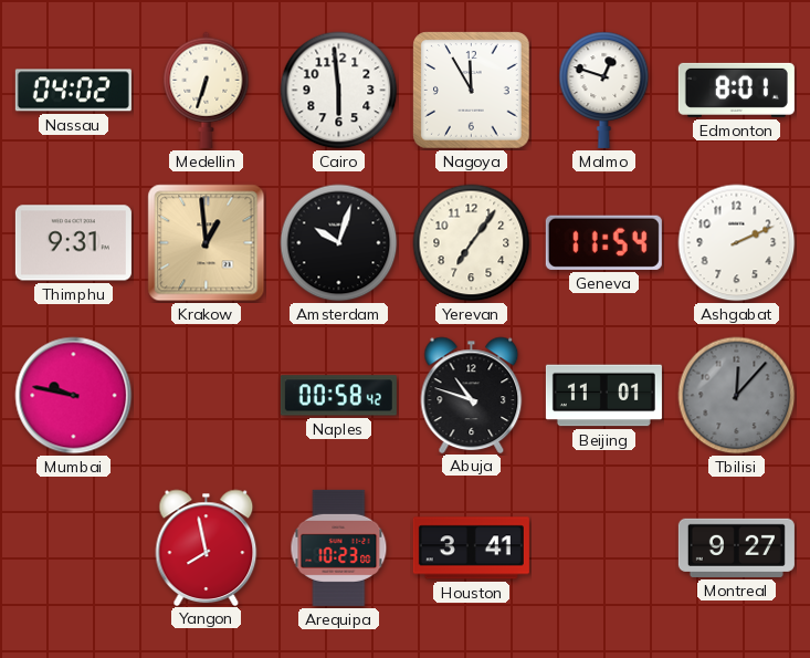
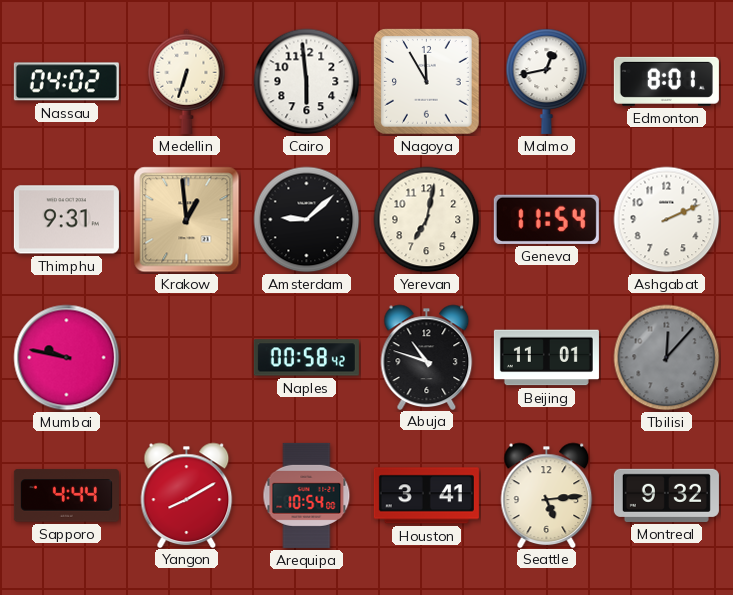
Malmo: 12:48 -> 12:43
Amsterdam: 10:03 -> 9:08
Yerevan: 7:06 -> 7:02
Sapporo: none -> 4:44
Yangon: 7:58 -> 8:10
Arequipa: 10:23 -> 10:54
Seattle: none -> 5:14
Montreal: 9:27 -> 9:32
